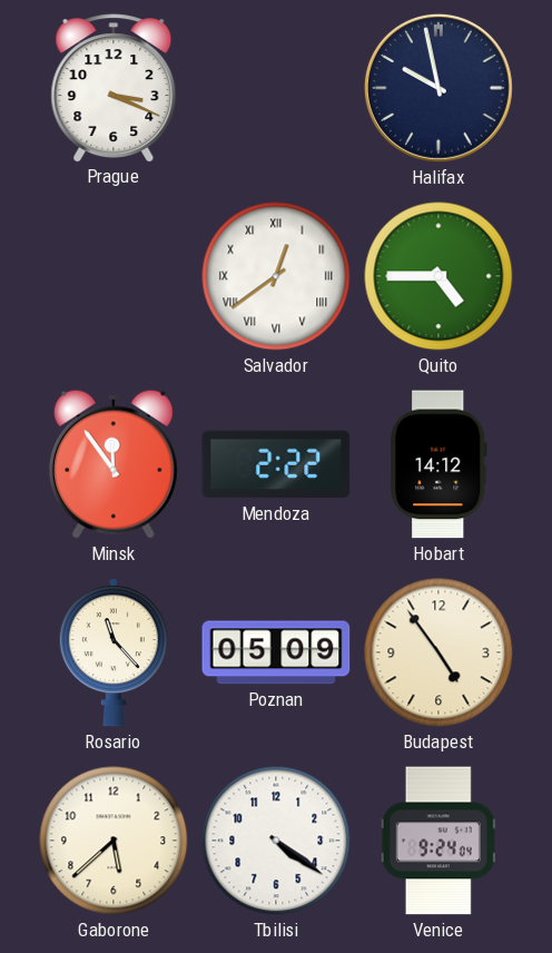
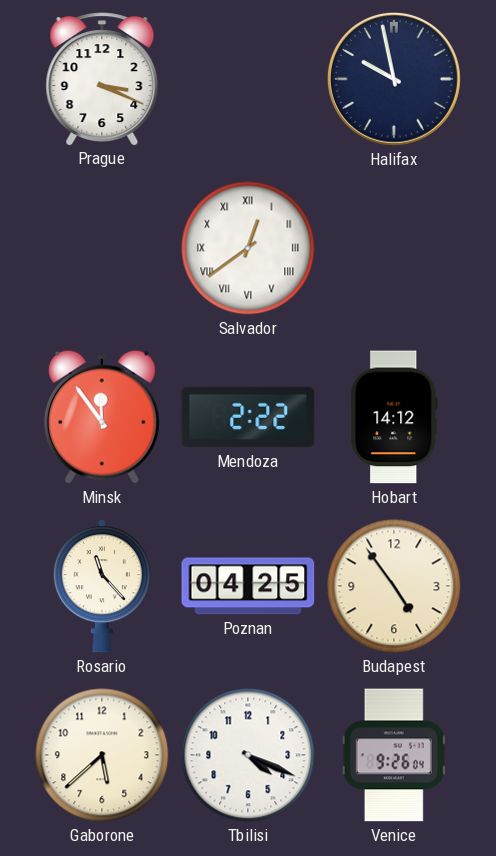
Quito: 4:45 -> none
Poznan: 05:09 -> 04:25
Tbilisi: 4:21 -> 4:19
Venice: 9:24 -> 9:26
